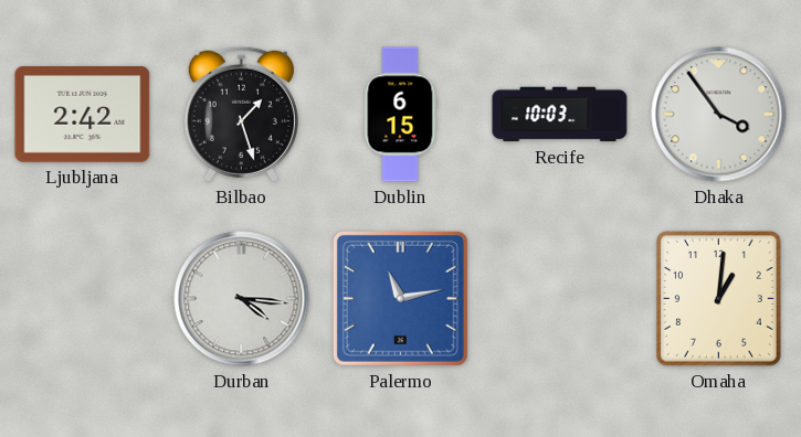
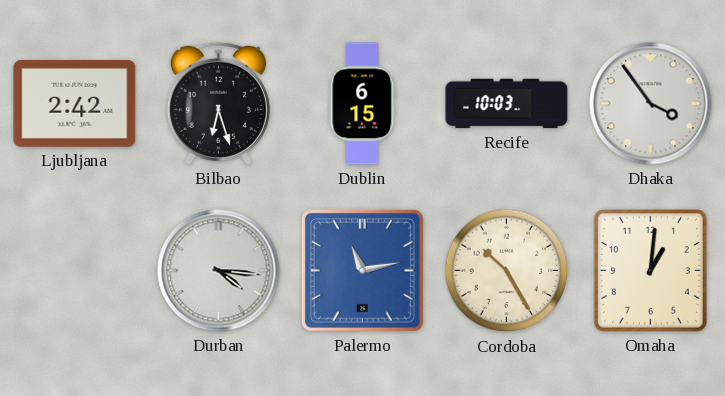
Bilbao: 1:27 -> 6:27
Cordoba: none -> 10:25
